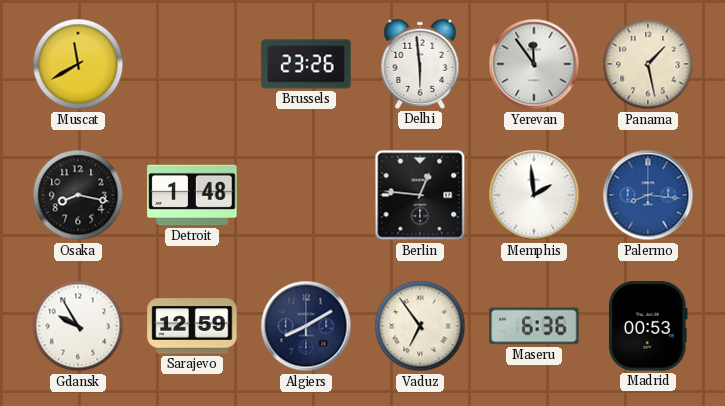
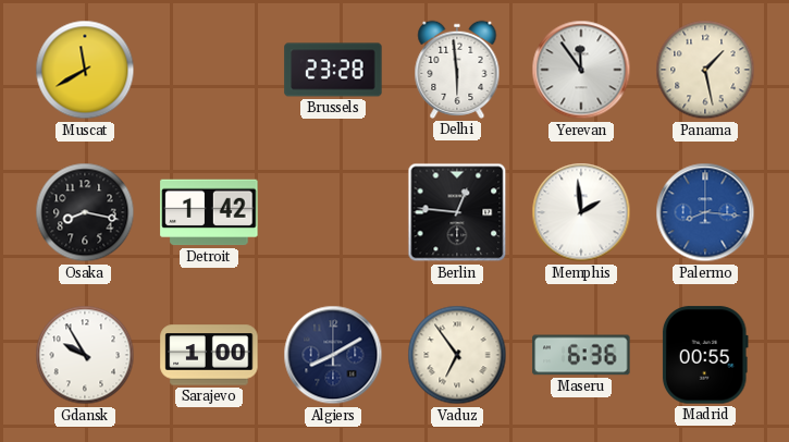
Brussels: 23:26 -> 23:28
Detroit: 1:48 -> 1:42
Sarajevo: 12:59 -> 1:00
Madrid: 00:53 -> 00:55
